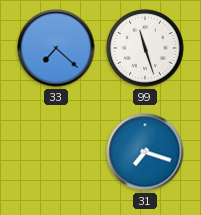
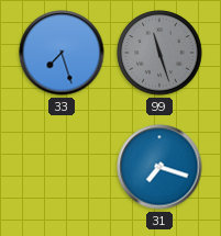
33: 7:22 -> 7:27
99 dial: white -> grey
